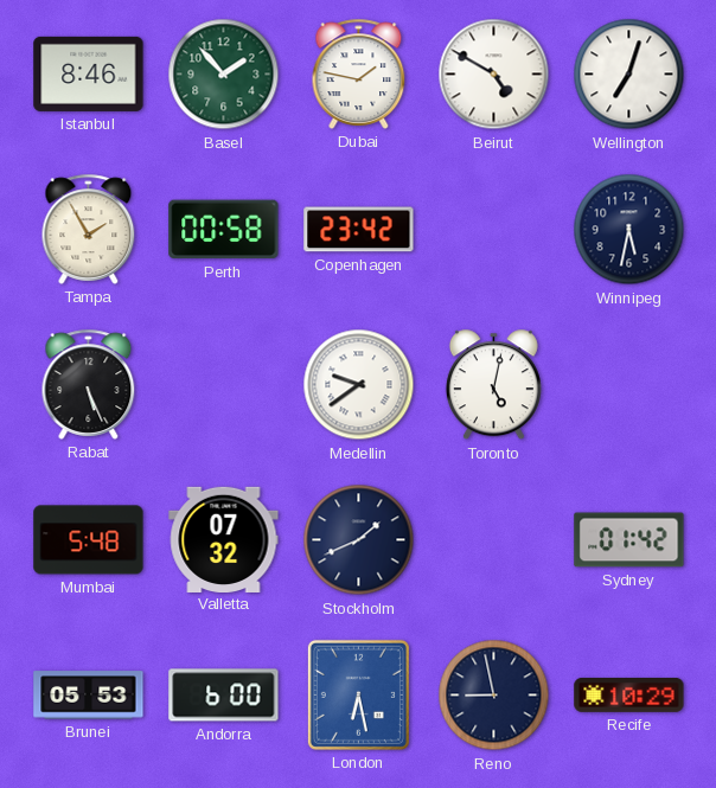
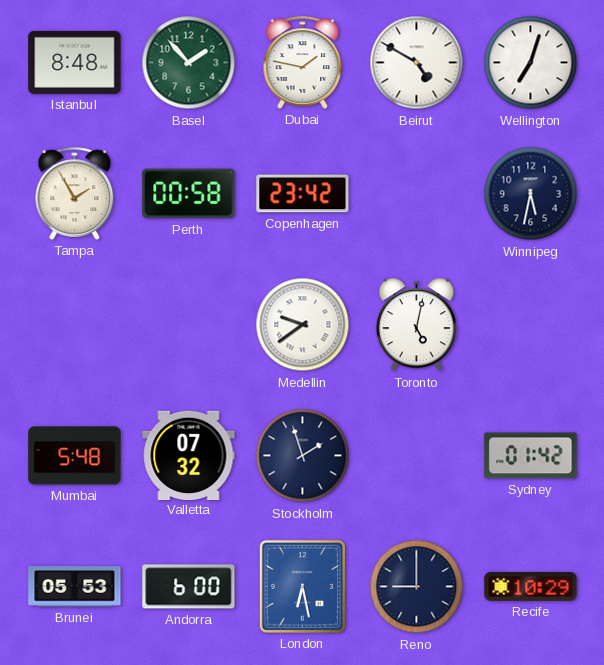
Istanbul: 8:46 -> 8:48
Rabat: 5:26 -> none
Stockholm: 1:41 -> 1:57
Reno: 8:58 -> 9:00
